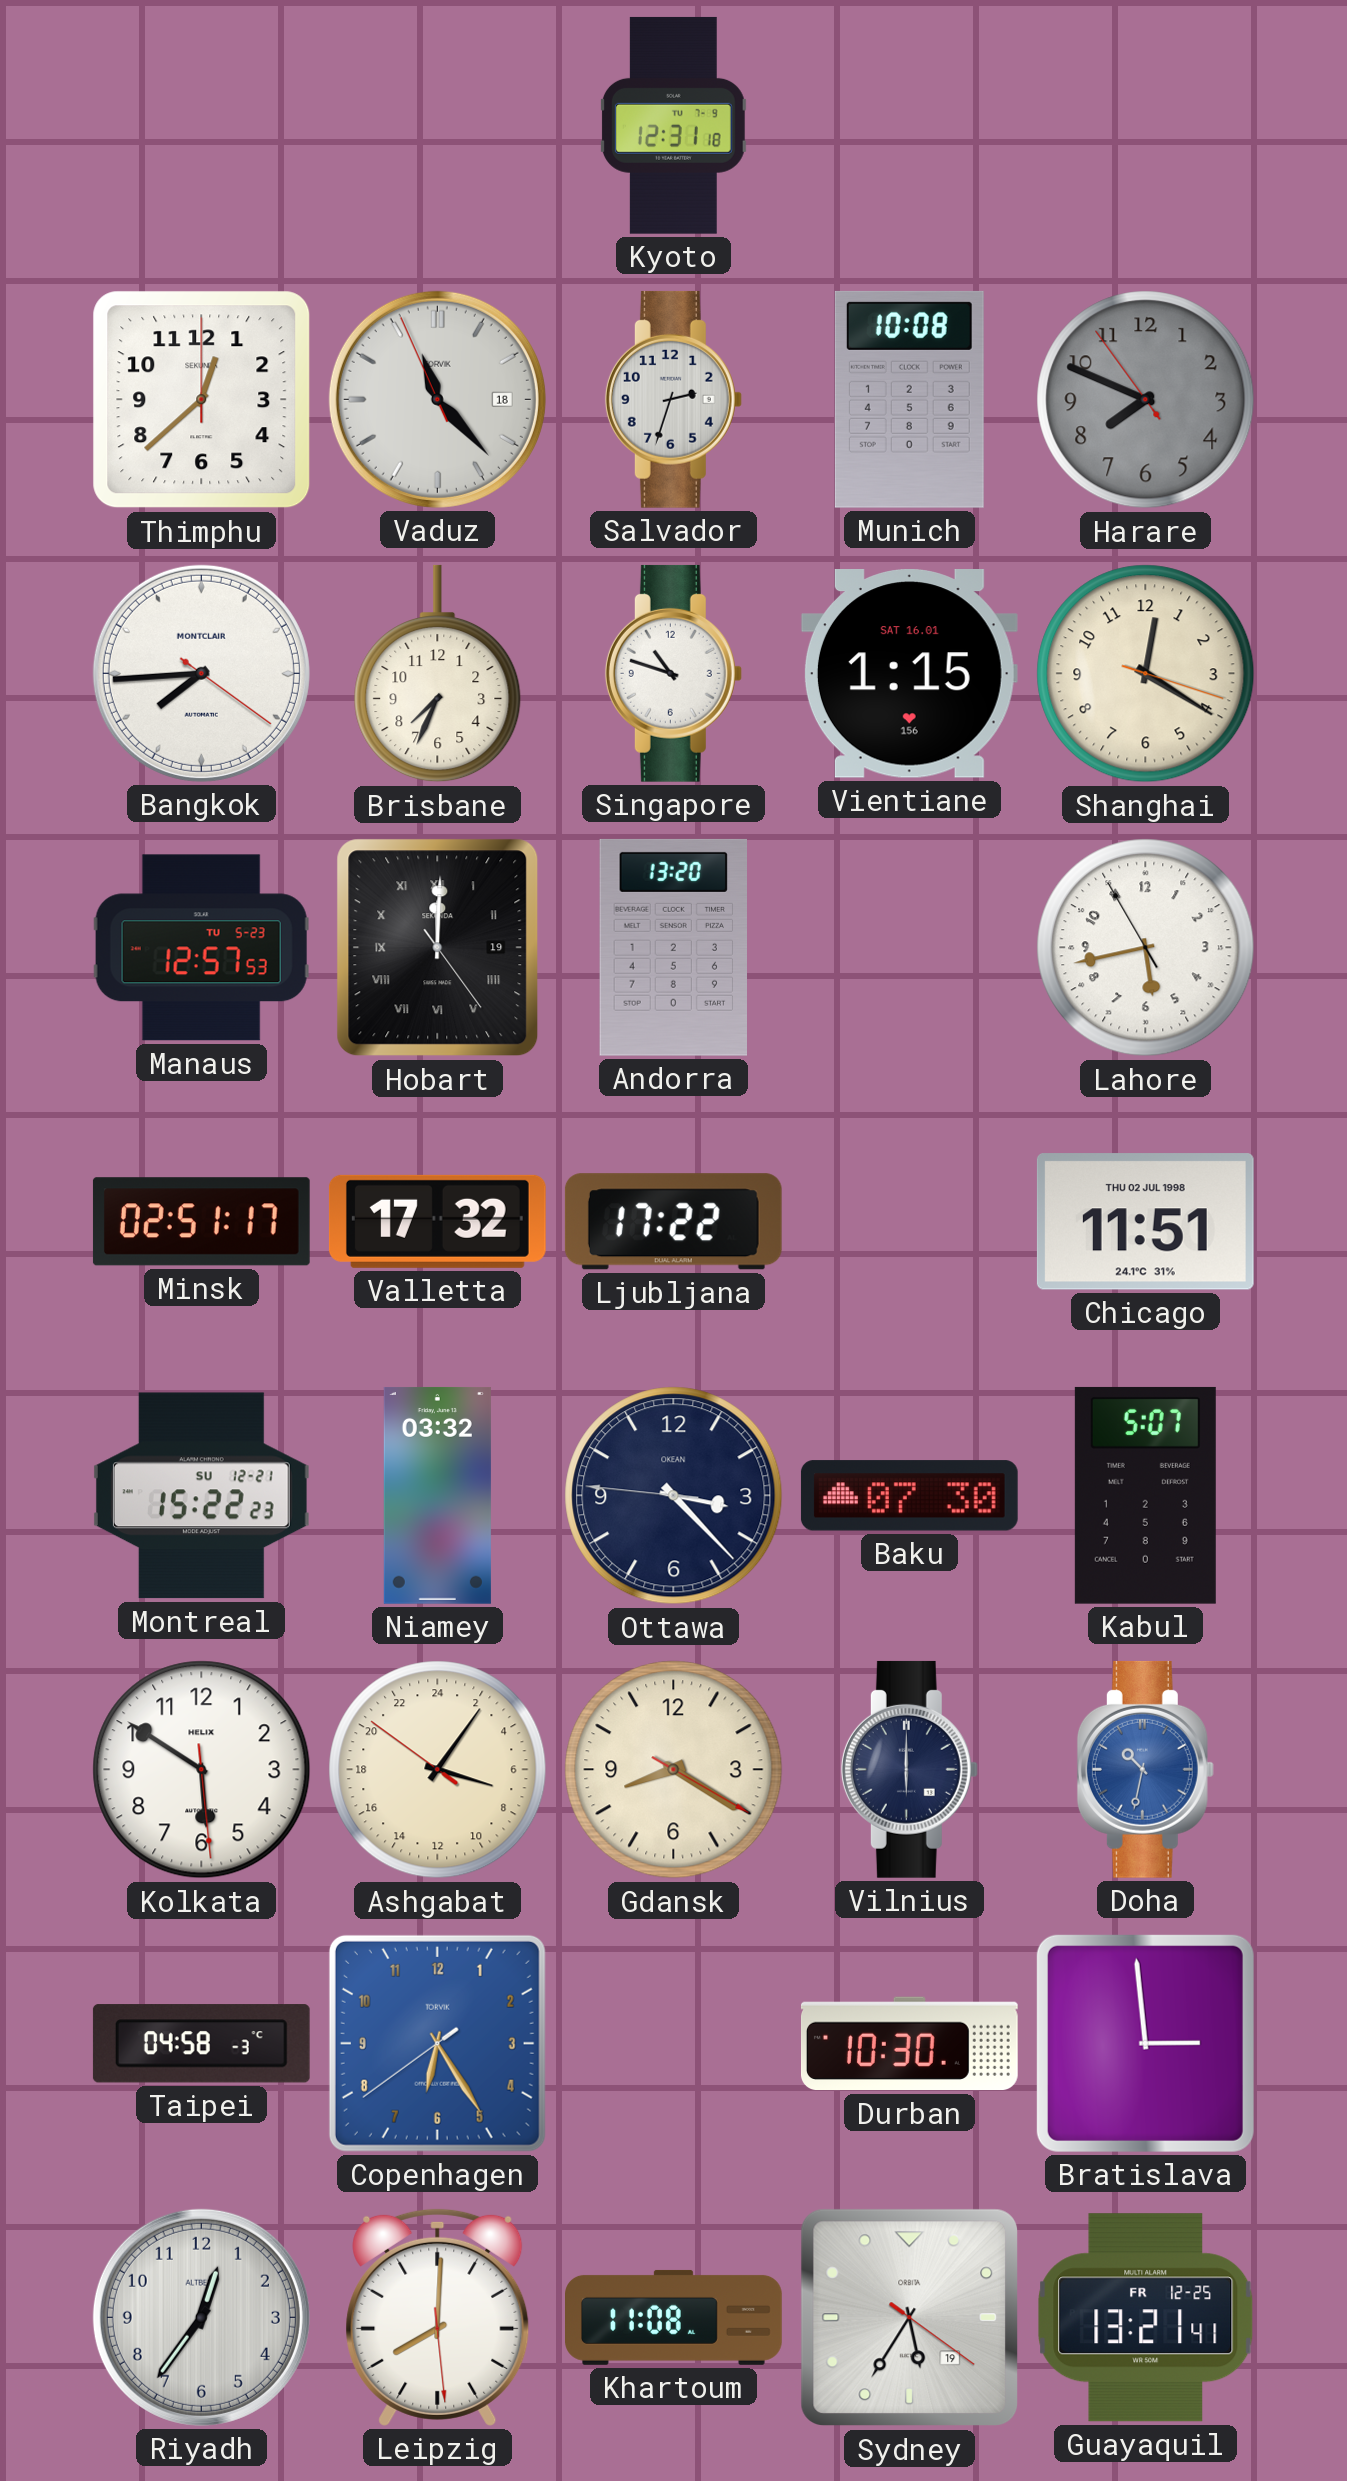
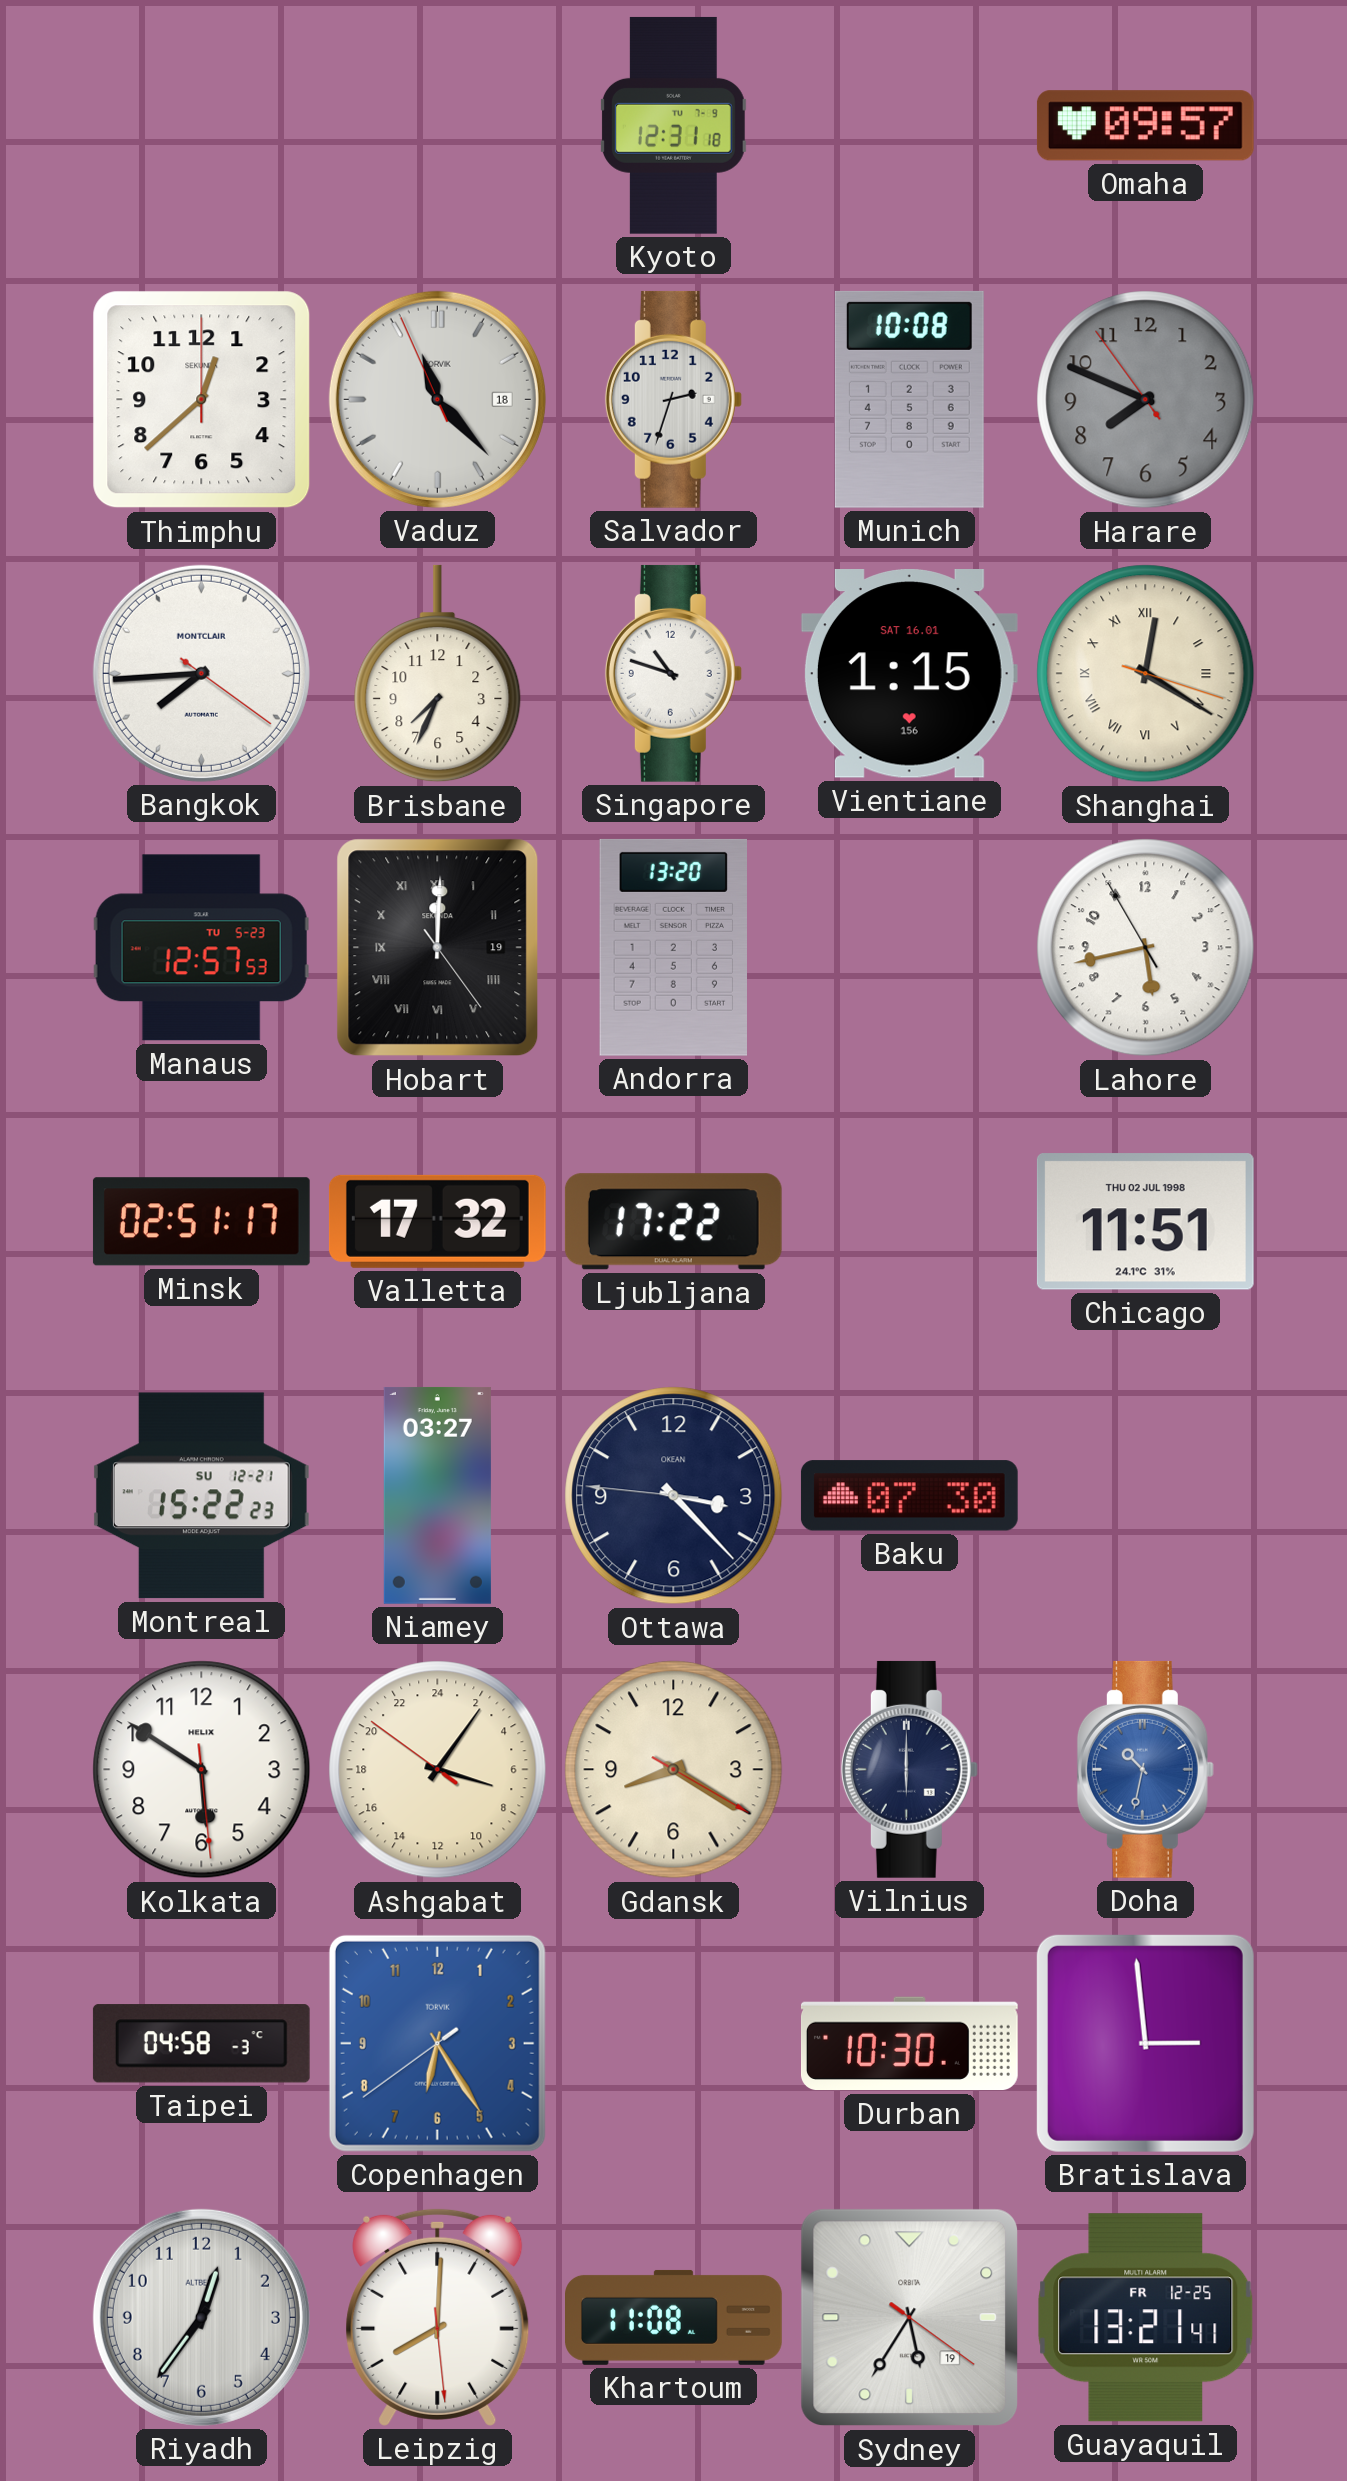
Omaha: none -> 09:57
Shanghai numerals: Arabic -> Roman
Niamey: 03:32 -> 03:27
Kabul: 5:07 -> none
